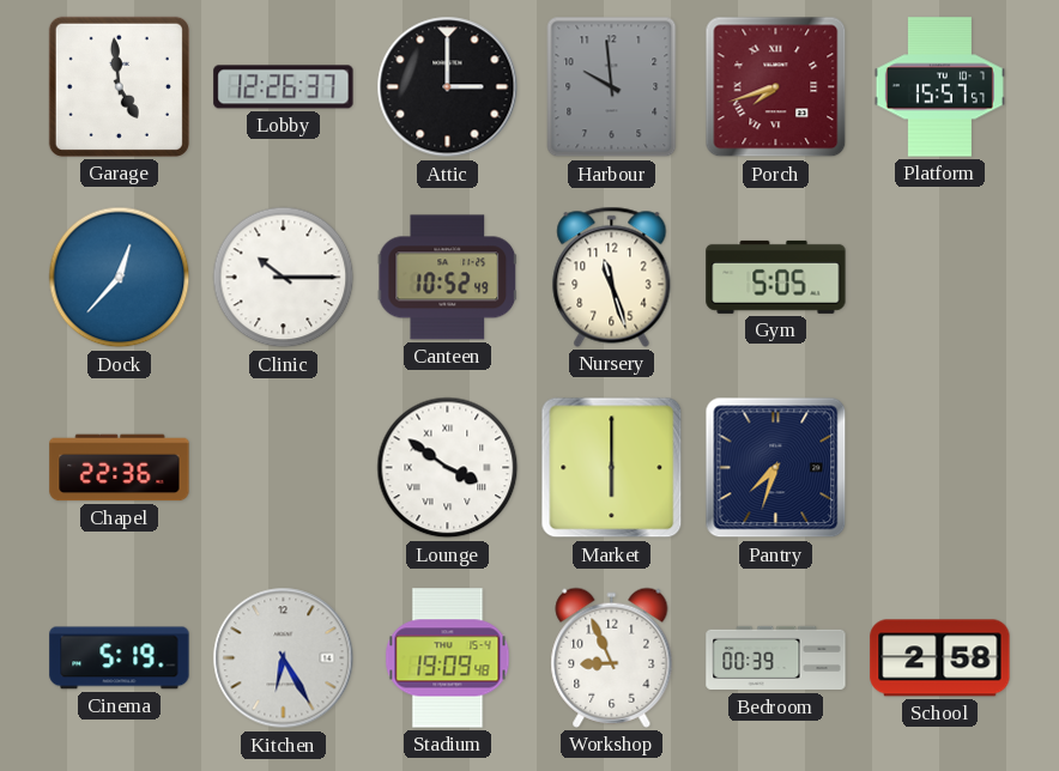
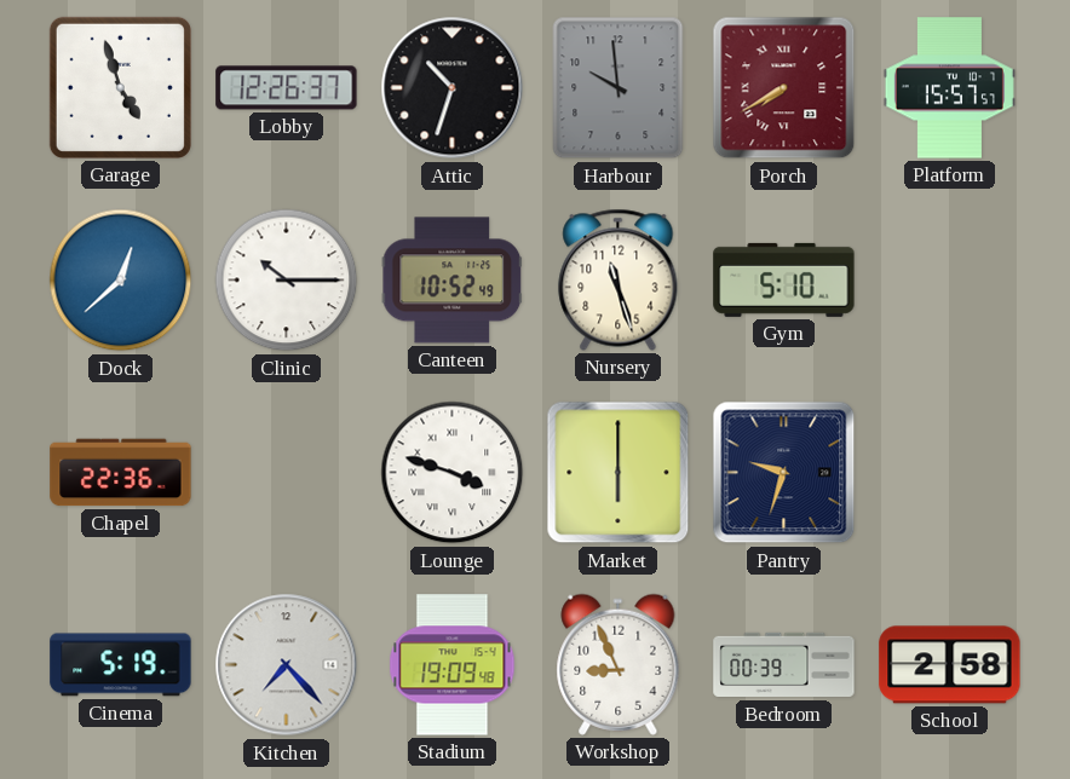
Garage: 4:59 -> 4:57
Attic: 3:00 -> 10:33
Porch: 7:42 -> 7:40
Dock: 12:37 -> 12:38
Gym: 5:05 -> 5:10
Lounge: 3:51 -> 3:48
Pantry: 7:33 -> 9:33
Kitchen: 6:25 -> 7:23
